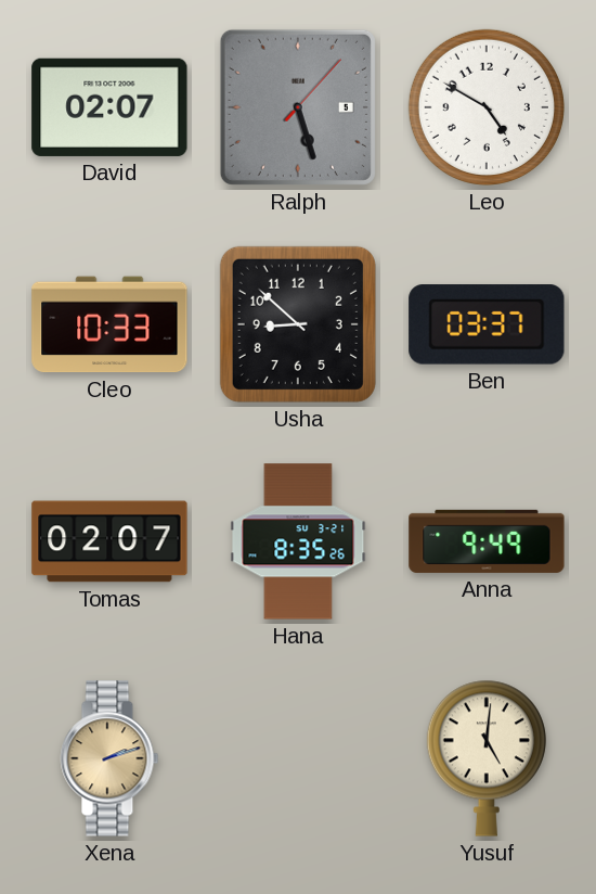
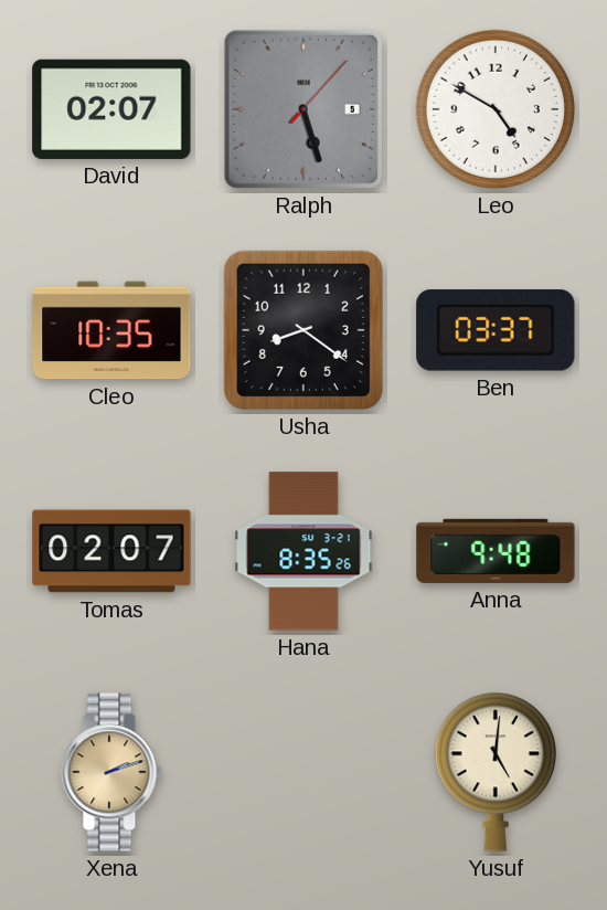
Cleo: 10:33 -> 10:35
Usha: 8:52 -> 8:21
Anna: 9:49 -> 9:48
